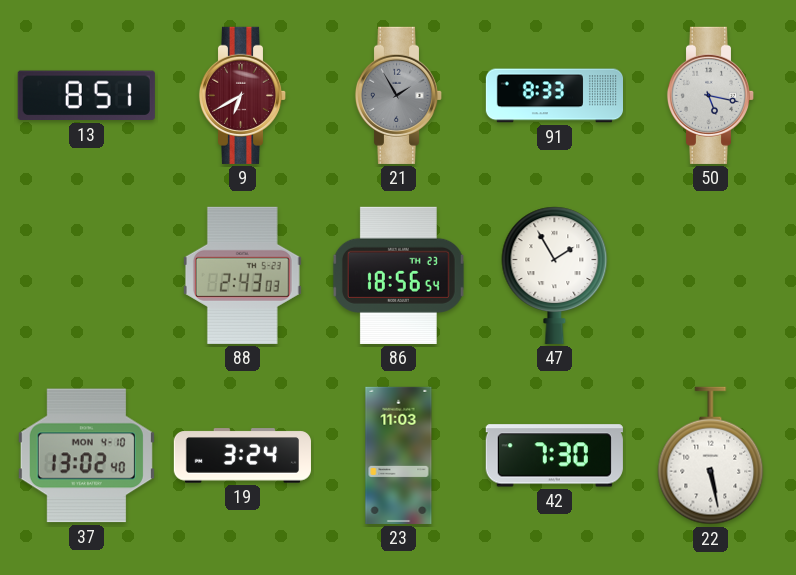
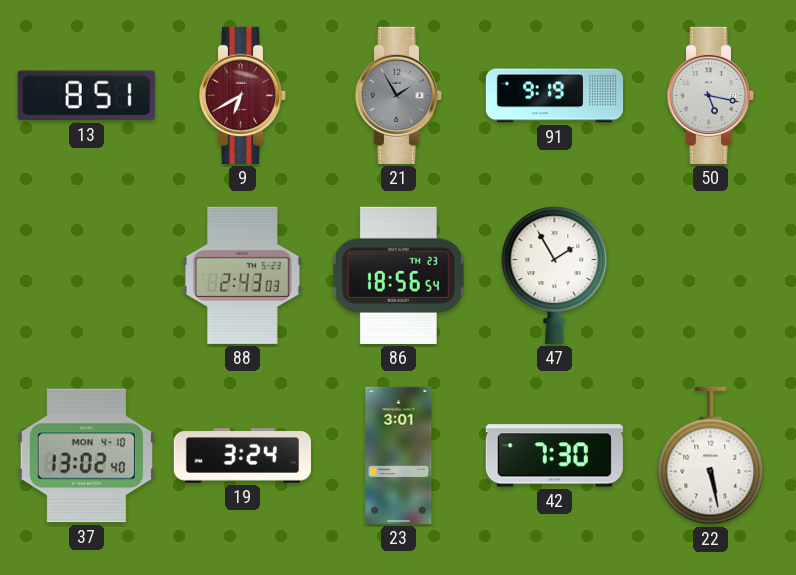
91: 8:33 -> 9:19
23: 11:03 -> 3:01
